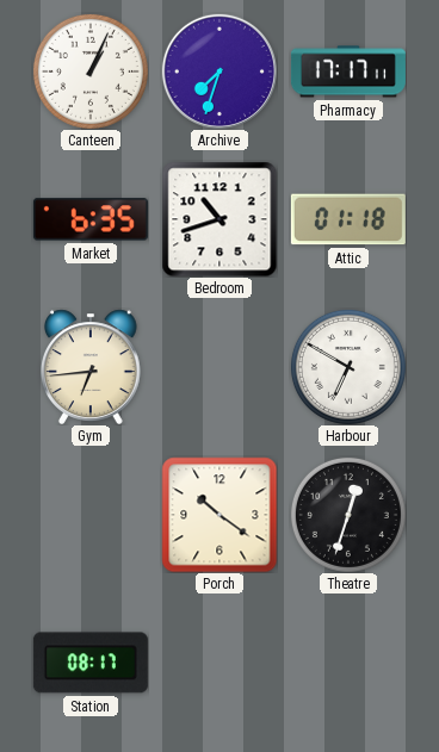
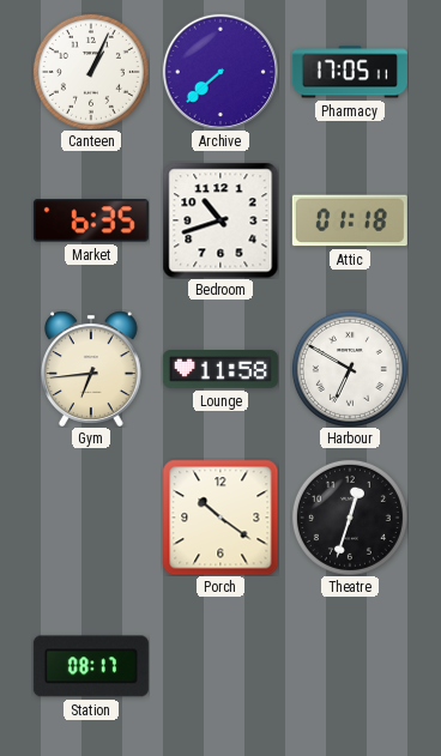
Archive: 7:33 -> 7:38
Pharmacy: 17:17 -> 17:05
Lounge: none -> 11:58
